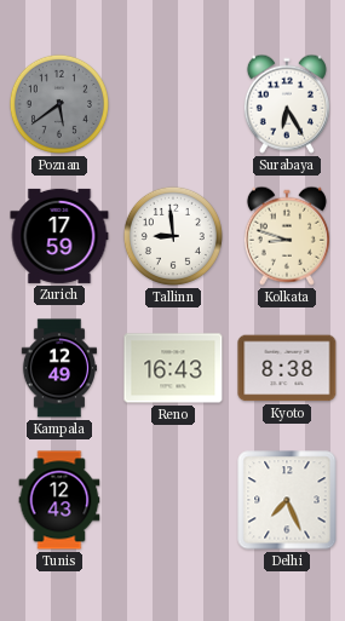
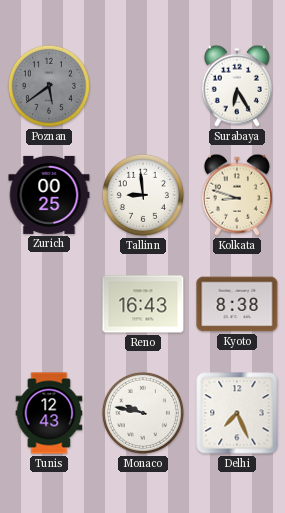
Zurich: 17:59 -> 00:25
Kampala: 12:49 -> none
Monaco: none -> 9:47
